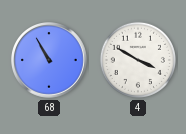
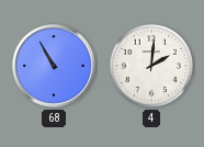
4: 3:50 -> 2:01
